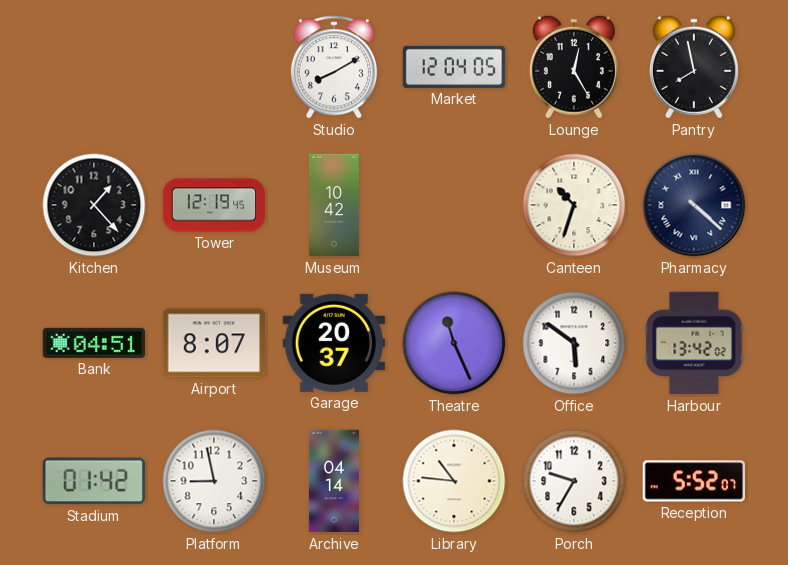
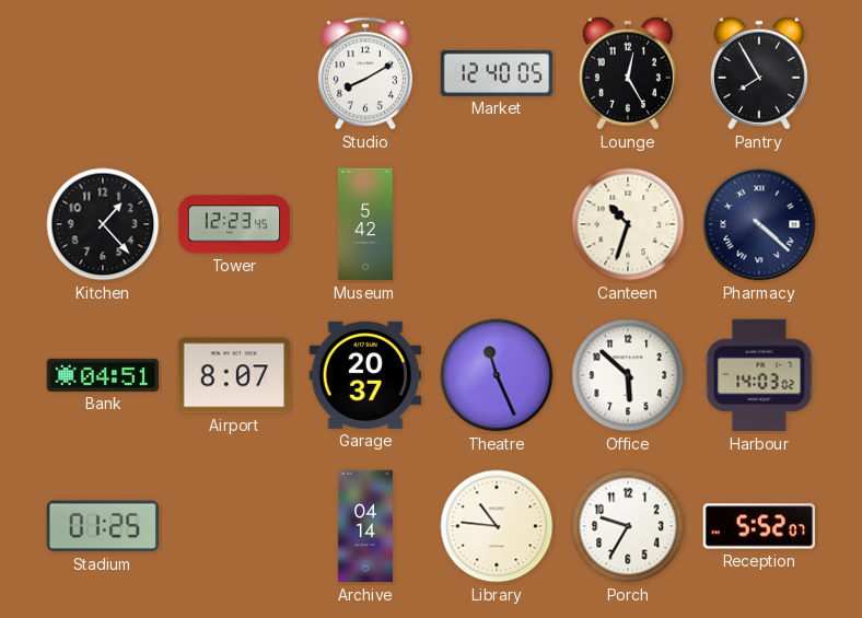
Market: 12:04 -> 12:40
Pantry: 7:58 -> 7:55
Tower: 12:19 -> 12:23
Museum: 10:42 -> 5:42
Office: 5:51 -> 5:52
Harbour: 13:42 -> 14:03
Stadium: 01:42 -> 01:25
Platform: 8:58 -> none
